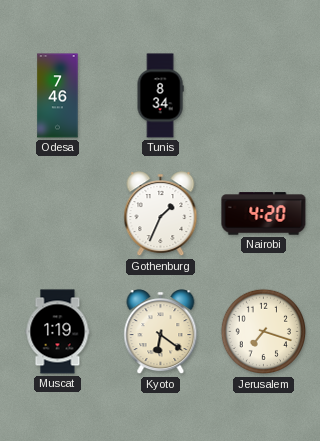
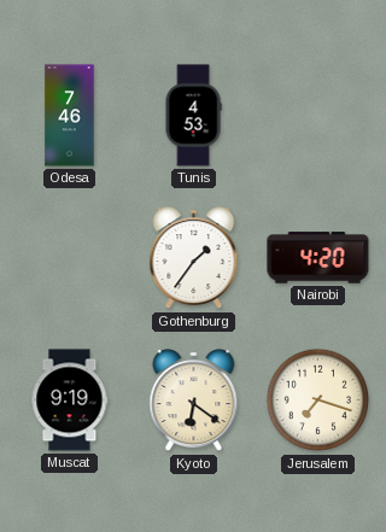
Tunis: 8:34 -> 4:53
Gothenburg: 1:34 -> 1:36
Muscat: 1:19 -> 9:19
